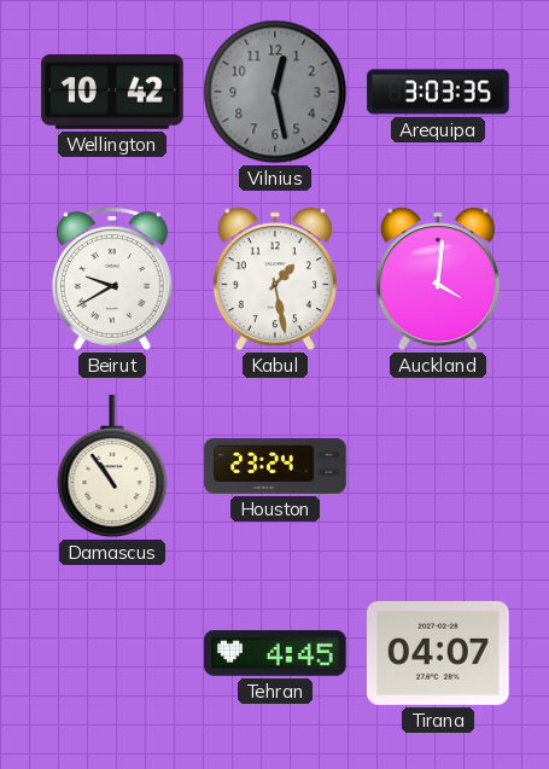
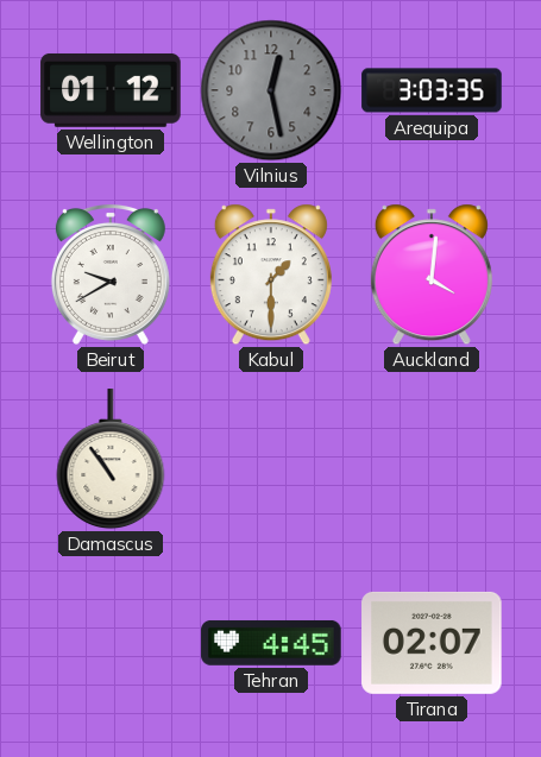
Wellington: 10:42 -> 01:12
Kabul: 1:28 -> 1:30
Houston: 23:24 -> none
Tirana: 04:07 -> 02:07
